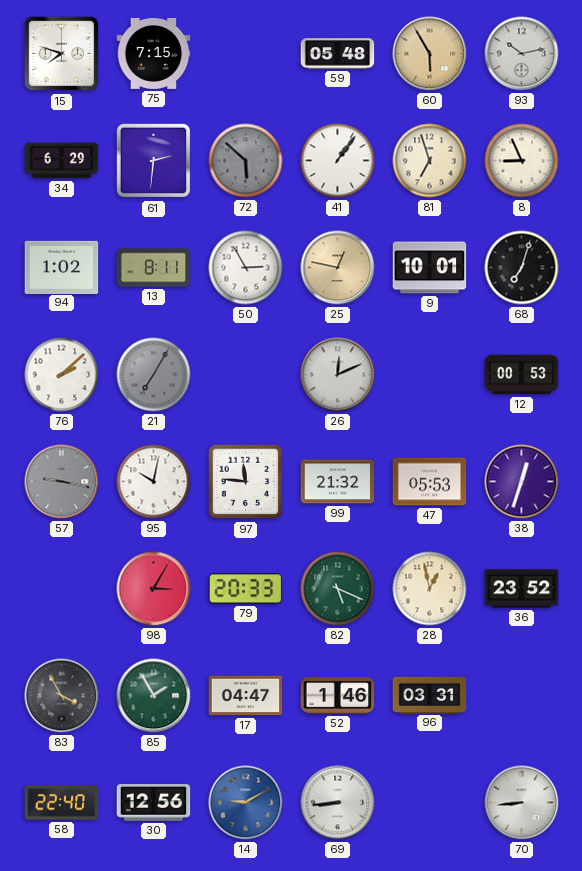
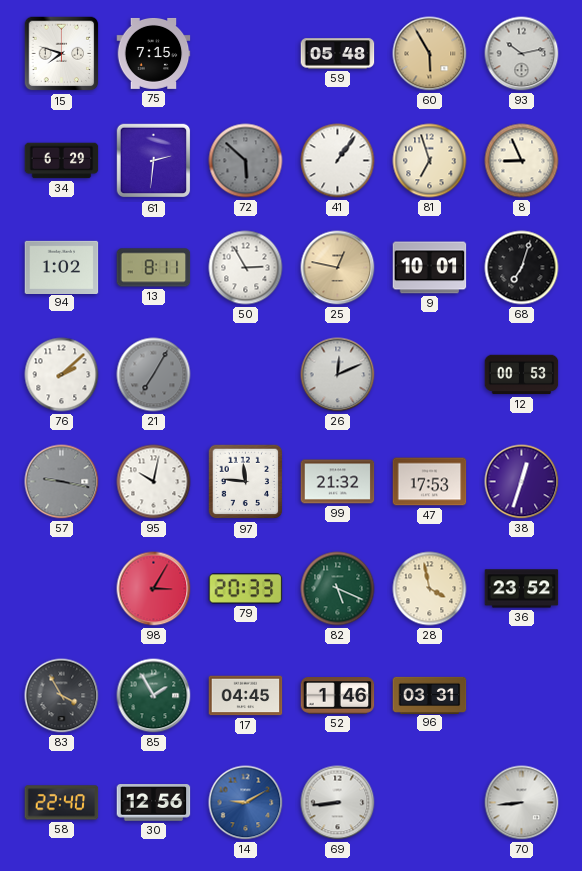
47: 05:53 -> 17:53
28: 12:58 -> 3:58
17: 04:47 -> 04:45
